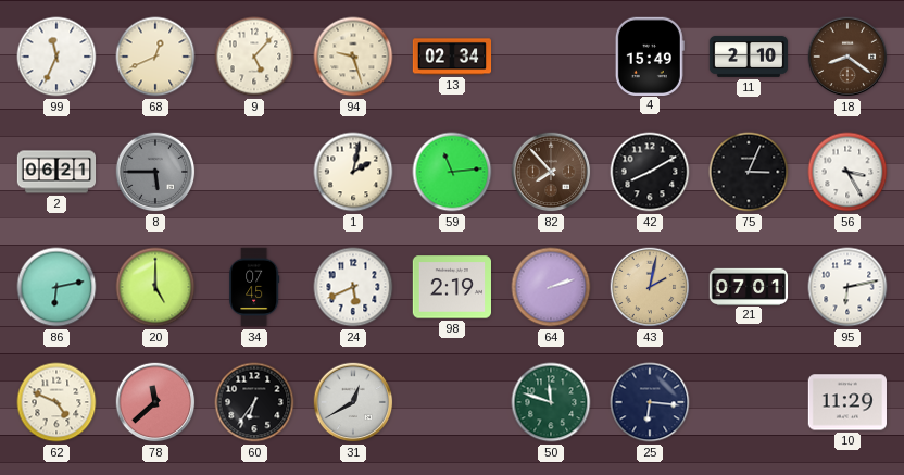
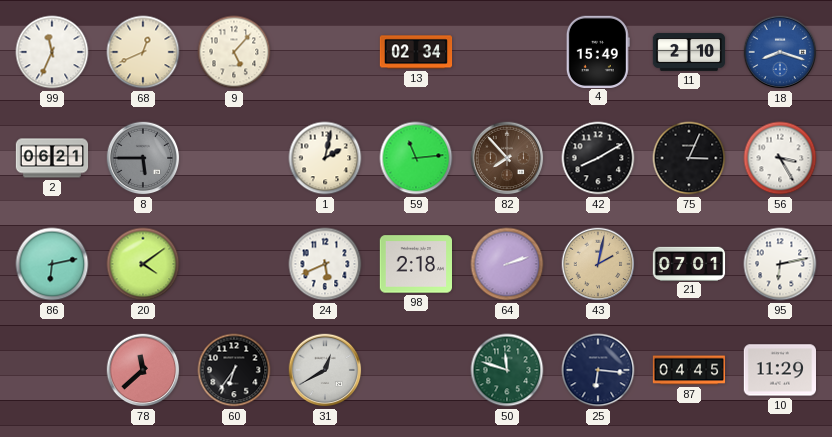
94: 9:27 -> none
18: 8:21 -> 8:18
18 dial: brown -> blue
20: 5:00 -> 4:09
34: 07:45 -> none
98: 2:19 -> 2:18
62: 4:49 -> none
87: none -> 04:45
